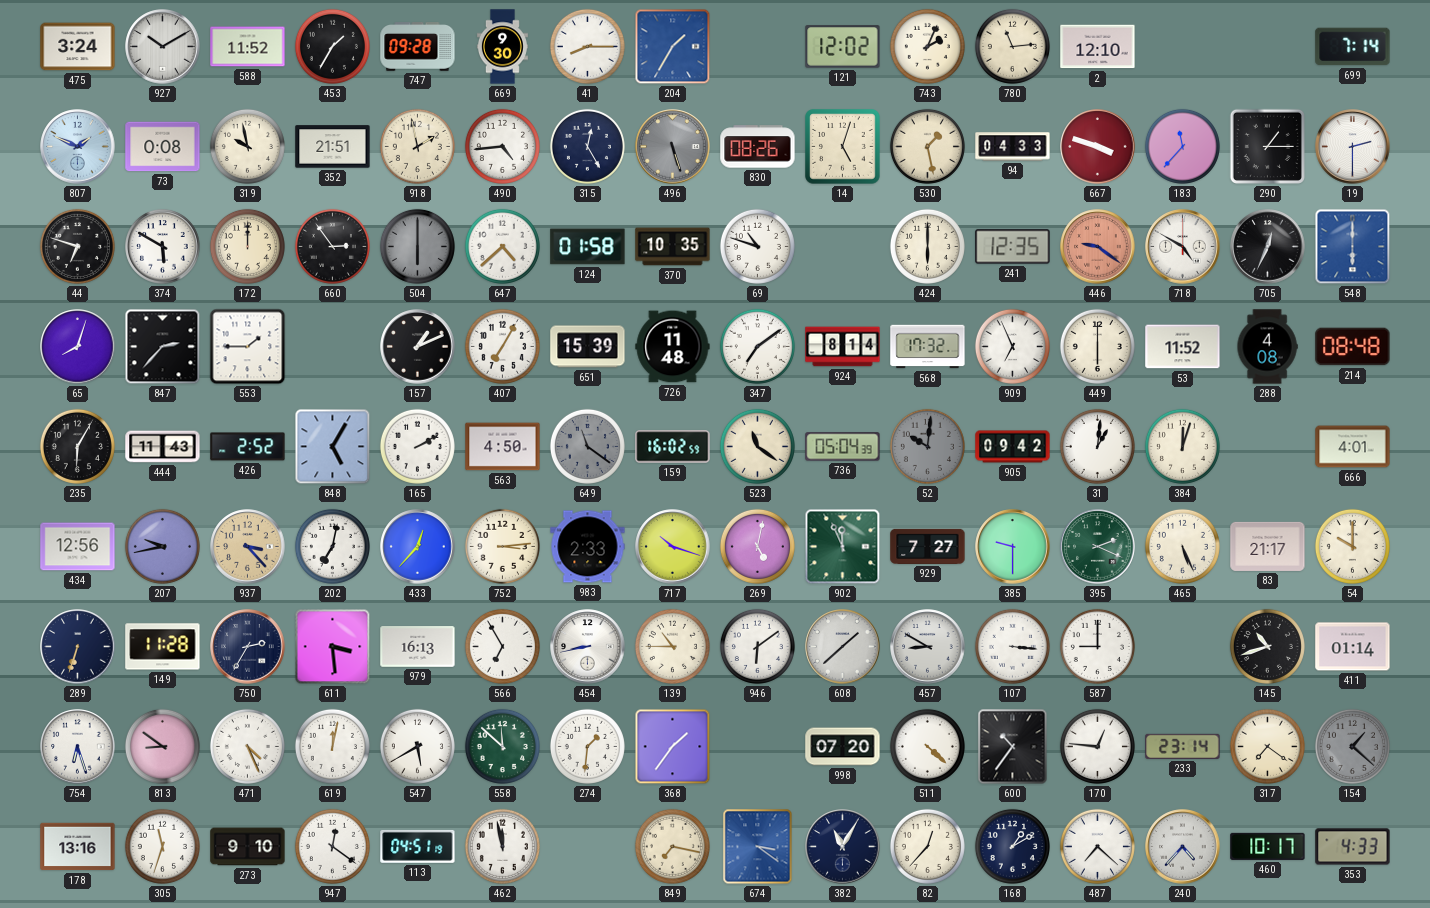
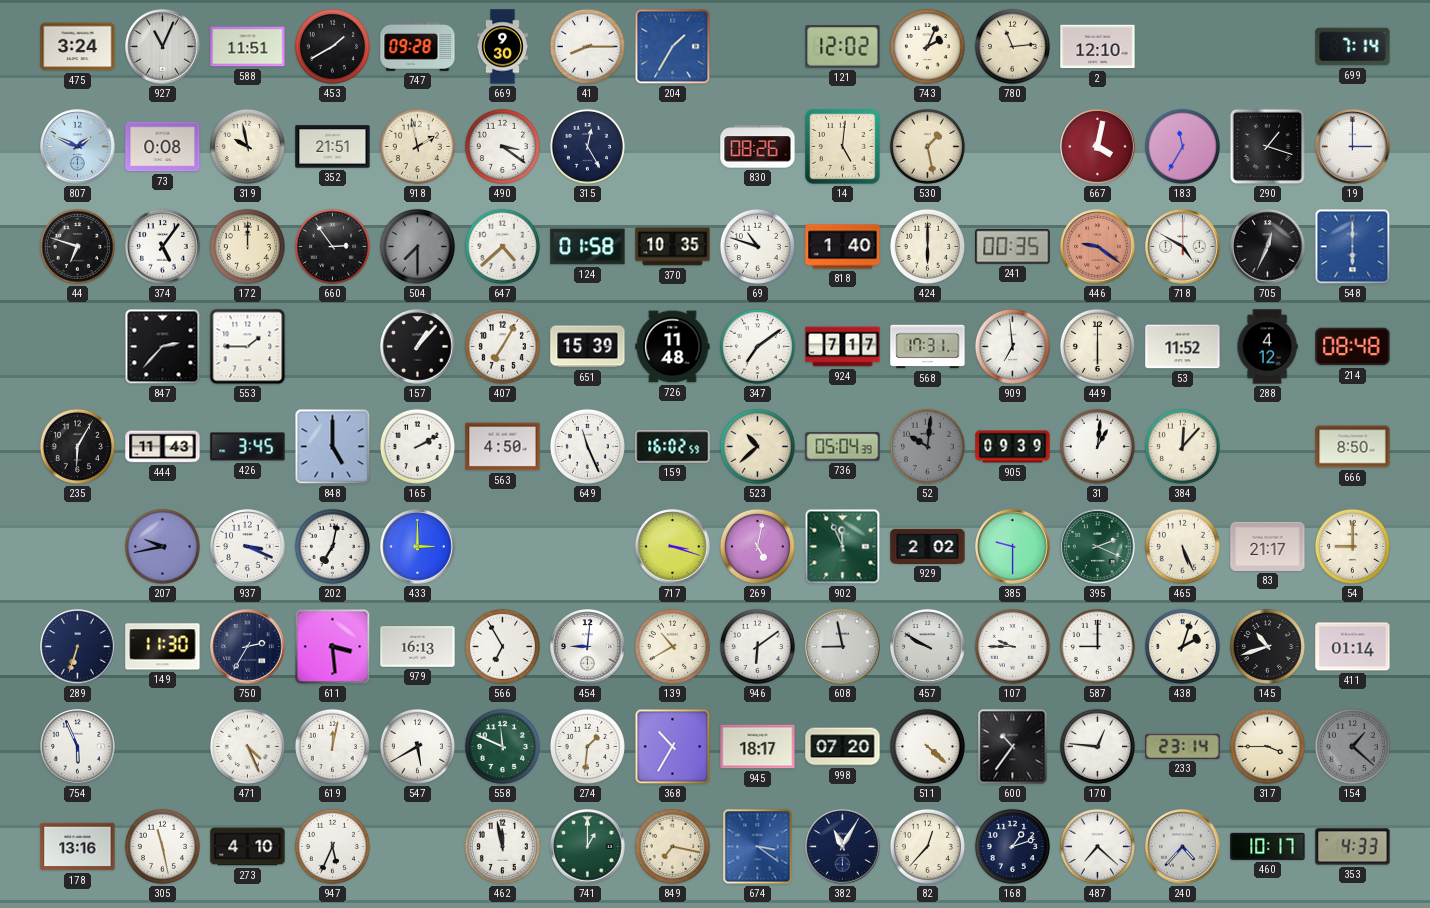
927: 10:10 -> 11:04
588: 11:52 -> 11:51
453: 1:35 -> 1:40
490: 4:44 -> 3:21
496: 5:27 -> none
14: 5:03 -> 5:01
94: 04:33 -> none
667: 3:48 -> 4:02
183: 11:37 -> 11:35
290: 1:15 -> 1:18
19: 2:30 -> 3:00
374: 5:50 -> 5:06
504: 6:00 -> 7:30
818: none -> 1:40
241: 12:35 -> 00:35
65: 8:03 -> none
157: 1:11 -> 1:07
924: 8:14 -> 7:17
568: 17:32 -> 17:31
909: 6:56 -> 6:59
288: 4:08 -> 4:12
426: 2:52 -> 3:45
848: 5:05 -> 5:00
649: 11:21 -> 11:26
649 dial: grey -> white
523: 11:21 -> 10:38
905: 09:42 -> 09:39
384: 12:03 -> 12:07
666: 4:01 -> 8:50
434: 12:56 -> none
937: 3:23 -> 3:19
937 dial: champagne -> white
433: 12:37 -> 3:00
752: 3:14 -> none
983: 2:33 -> none
717: 10:18 -> 3:18
929: 7:27 -> 2:02
54: 10:00 -> 9:00
149: 11:28 -> 11:30
454: 8:43 -> 9:01
139: 10:45 -> 10:40
608: 1:38 -> 8:58
457: 8:50 -> 9:50
107: 3:16 -> 9:45
438: none -> 2:03
754: 6:27 -> 5:56
813: 8:51 -> none
558: 11:52 -> 11:49
368: 1:36 -> 10:35
945: none -> 18:17
317: 7:21 -> 3:45
305: 11:33 -> 11:28
273: 9:10 -> 4:10
947: 12:21 -> 5:34
113: 04:51 -> none
741: none -> 1:00
168: 1:10 -> 1:12
